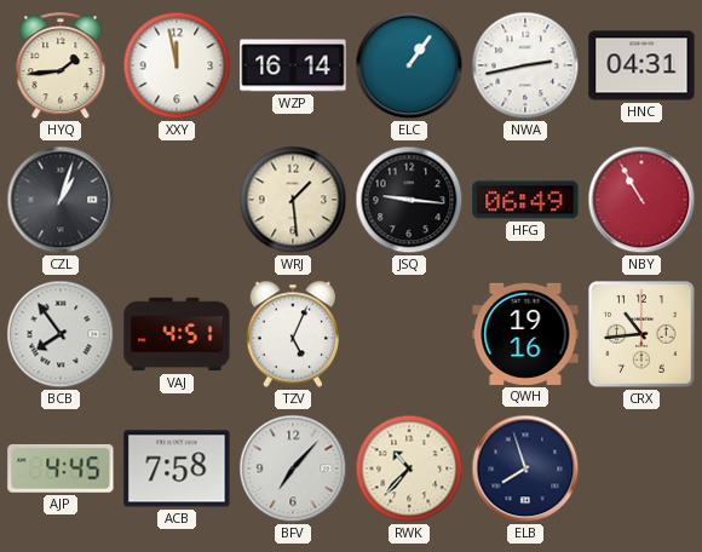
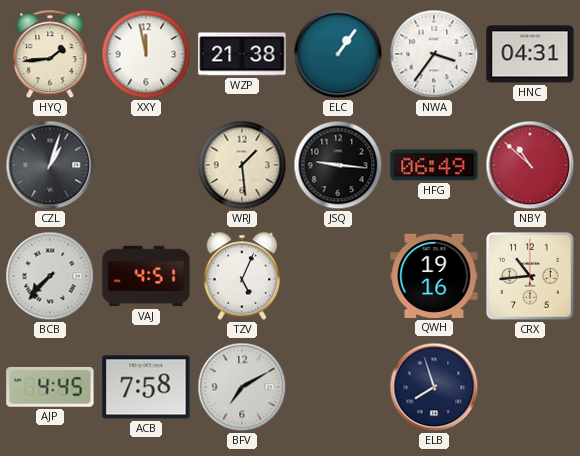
WZP: 16:14 -> 21:38
NWA: 2:43 -> 3:36
NBY: 10:55 -> 10:52
BCB: 7:54 -> 7:37
BFV: 7:07 -> 7:10
RWK: 10:37 -> none
